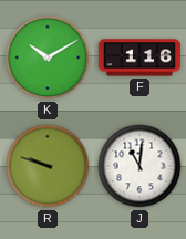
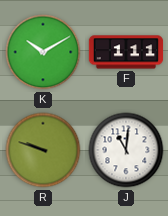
F: 1:16 -> 1:11
